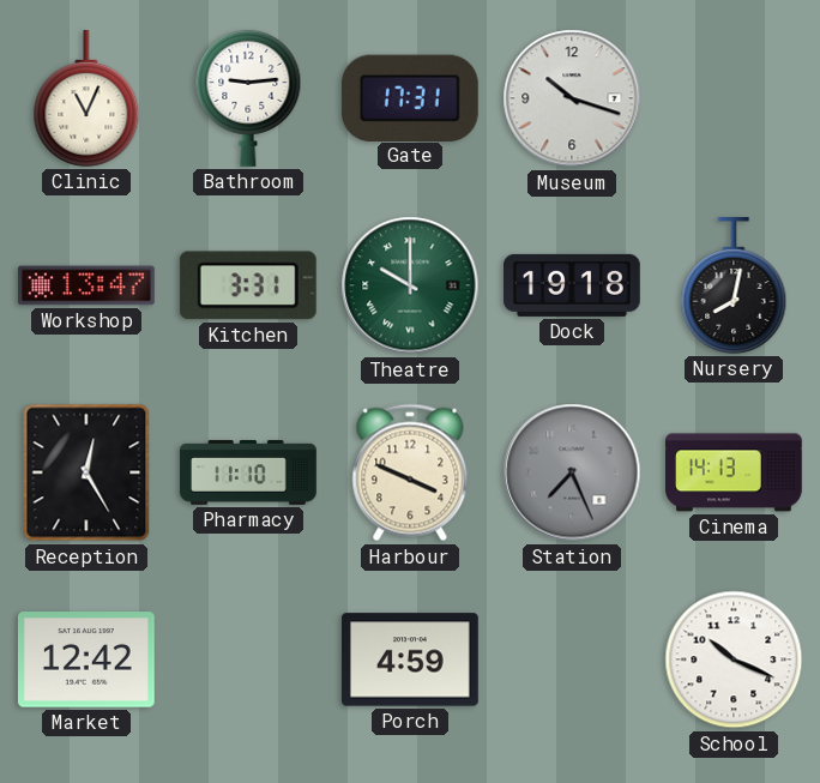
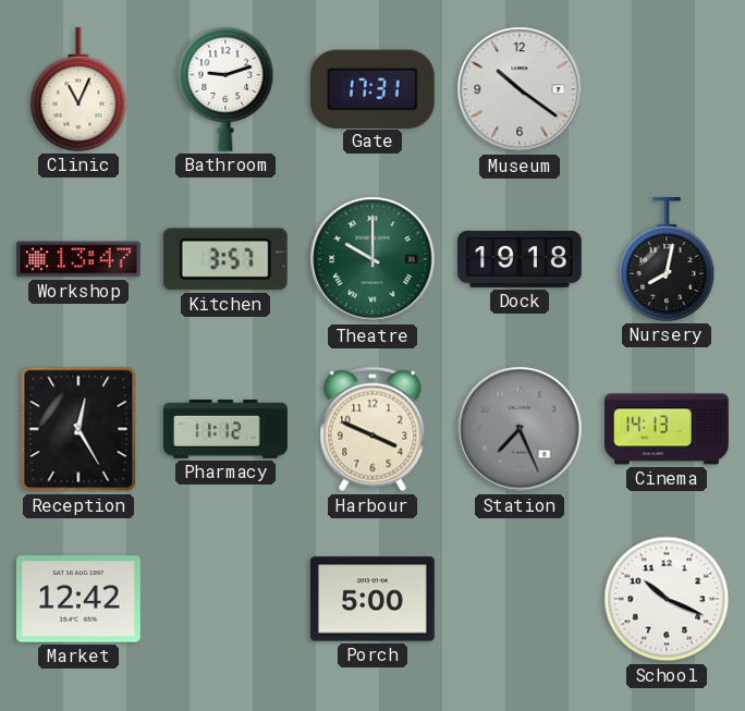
Bathroom: 9:14 -> 9:12
Museum: 10:18 -> 10:21
Kitchen: 3:31 -> 3:57
Pharmacy: 11:10 -> 11:12
Porch: 4:59 -> 5:00
